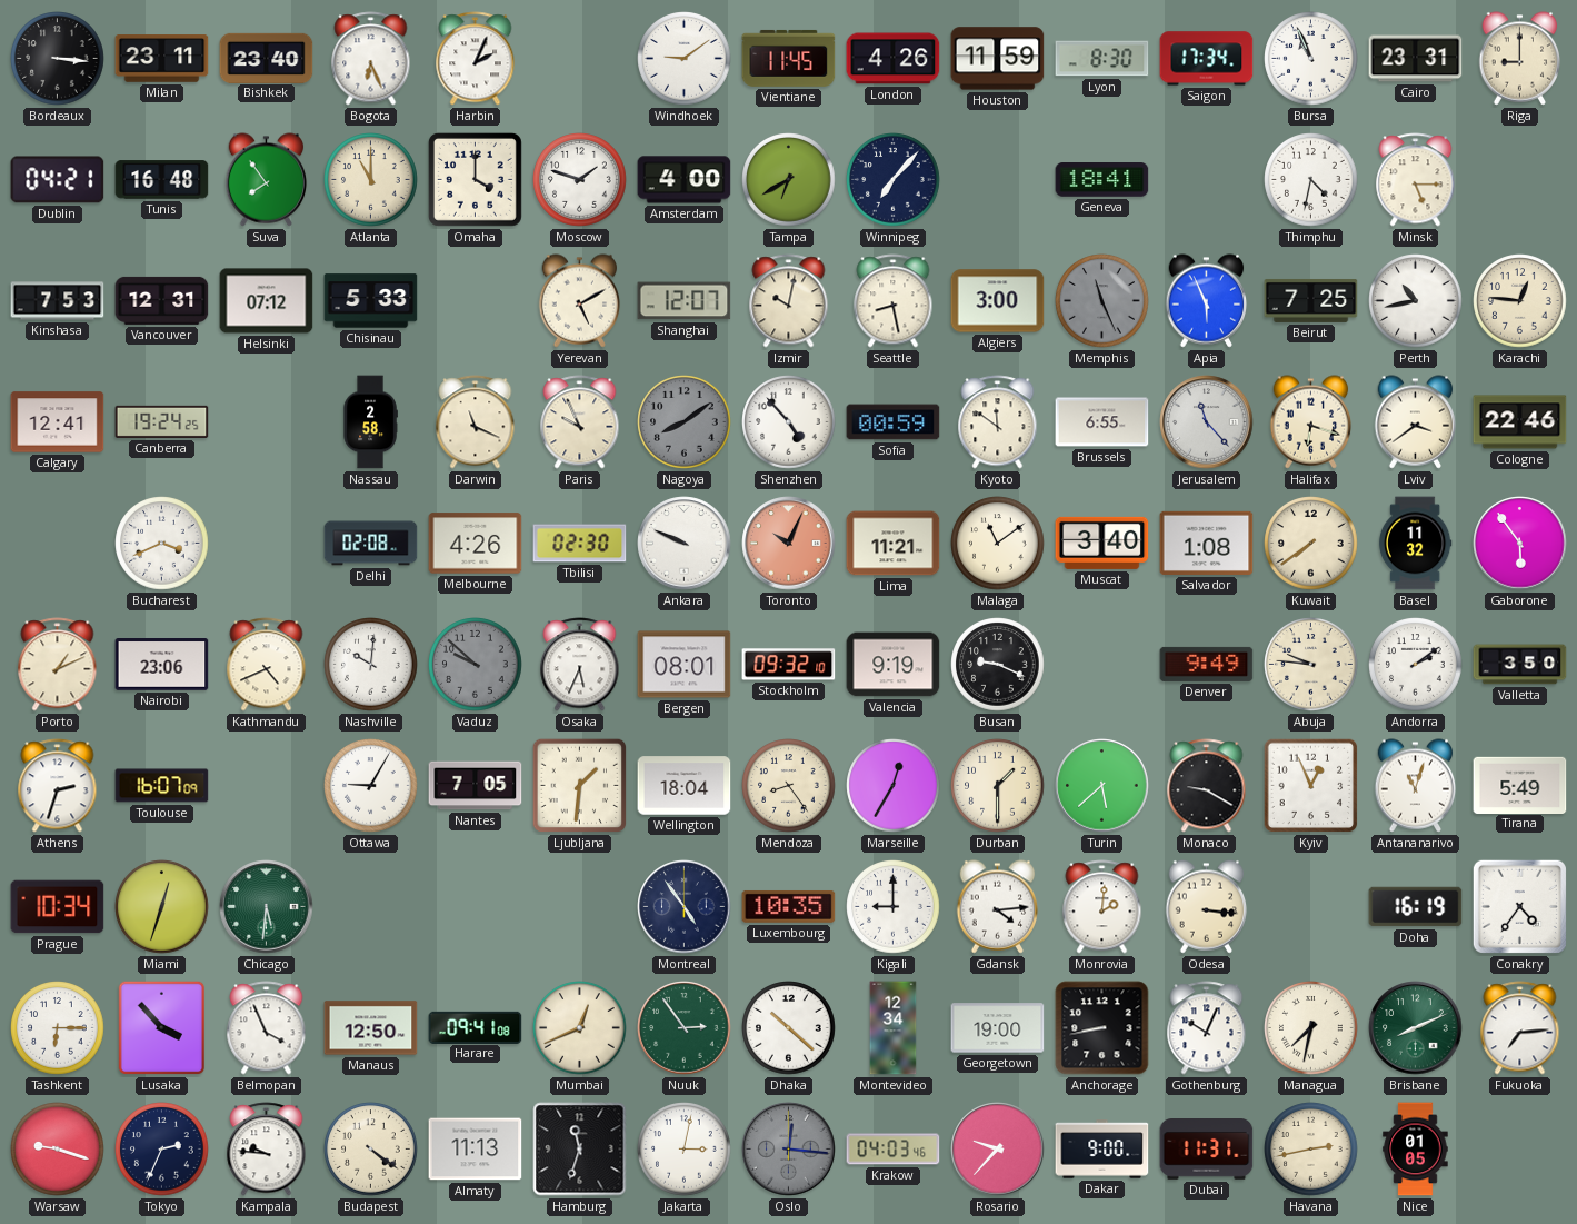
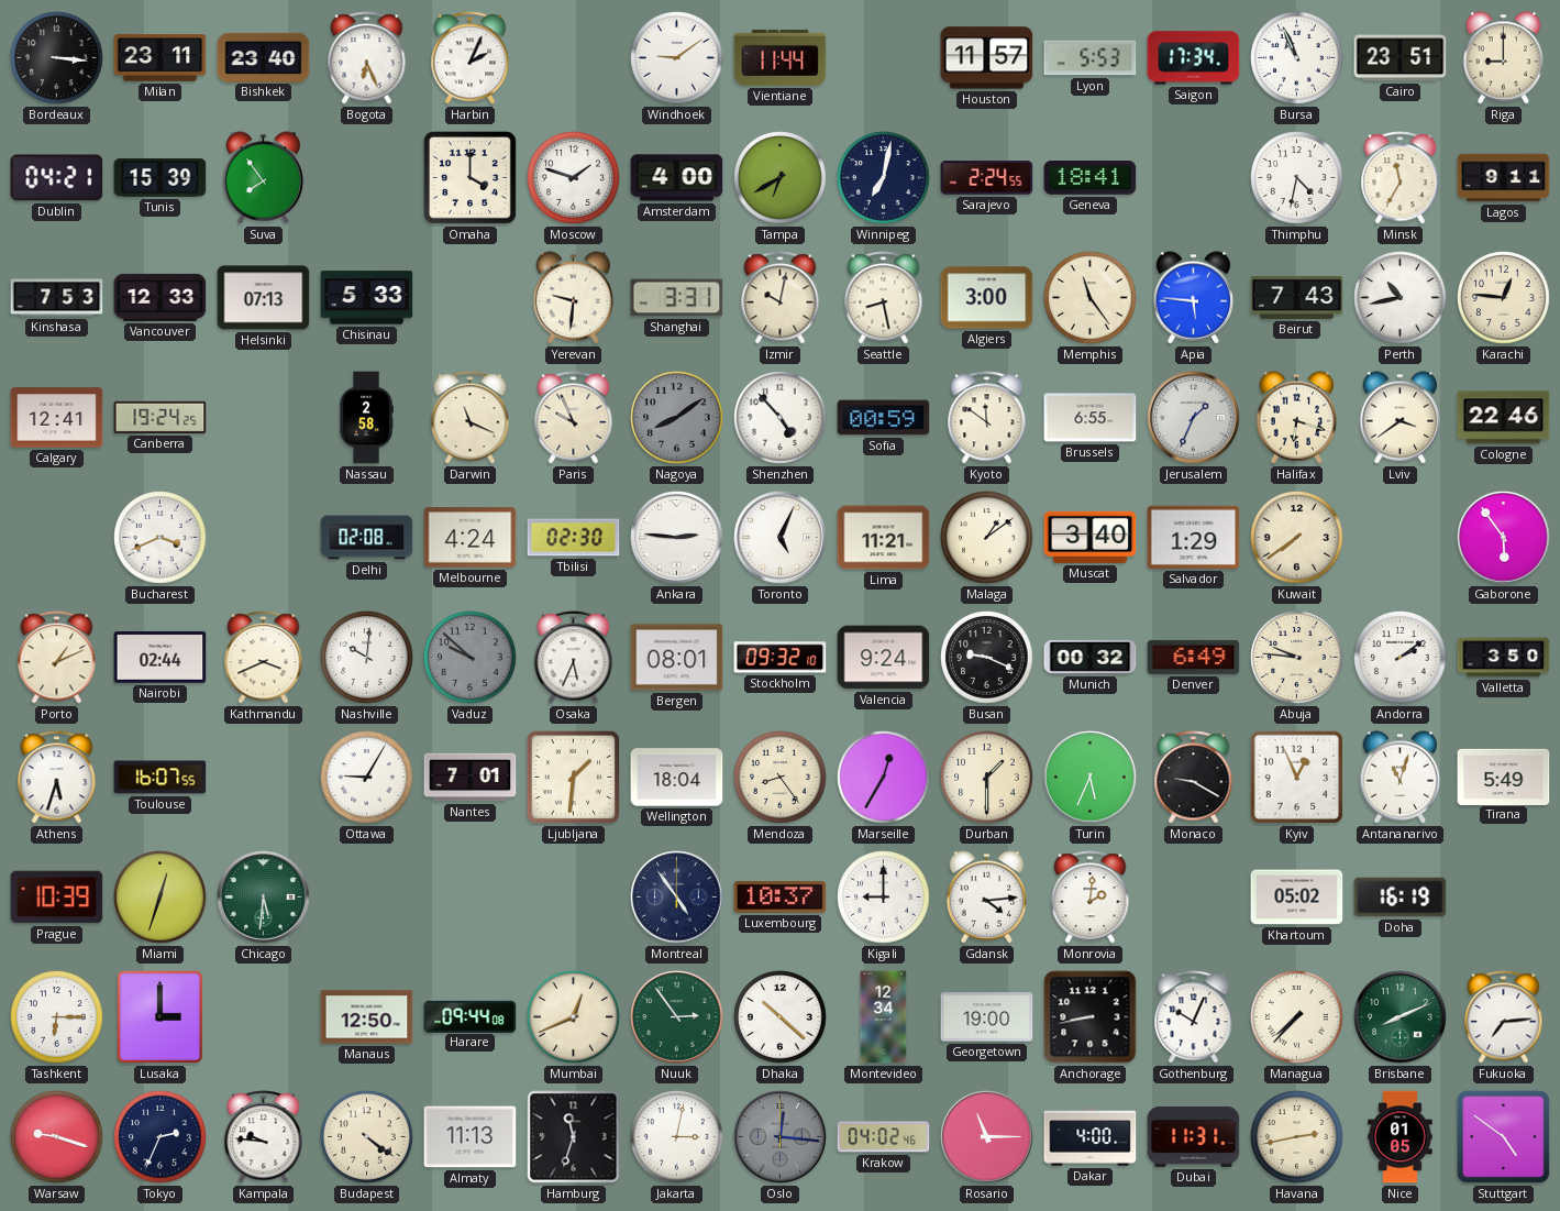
Vientiane: 11:45 -> 11:44
London: 4:26 -> none
Houston: 11:59 -> 11:57
Lyon: 8:30 -> 5:53
Cairo: 23:31 -> 23:51
Tunis: 16:48 -> 15:39
Atlanta: 11:00 -> none
Winnipeg: 7:07 -> 7:02
Sarajevo: none -> 2:24
Minsk: 5:15 -> 11:35
Lagos: none -> 9:11
Vancouver: 12:31 -> 12:33
Helsinki: 07:12 -> 07:13
Yerevan: 5:10 -> 9:31
Shanghai: 12:07 -> 3:31
Memphis: 11:26 -> 11:24
Memphis dial: grey -> cream
Apia: 5:56 -> 5:46
Beirut: 7:25 -> 7:43
Jerusalem: 11:23 -> 1:34
Melbourne: 4:26 -> 4:24
Ankara: 9:49 -> 2:46
Toronto: 10:04 -> 5:04
Toronto dial: salmon -> white
Malaga: 11:09 -> 1:09
Salvador: 1:08 -> 1:29
Basel: 11:32 -> none
Nairobi: 23:06 -> 02:44
Kathmandu: 4:41 -> 3:41
Valencia: 9:19 -> 9:24
Munich: none -> 00:32
Denver: 9:49 -> 6:49
Athens: 2:33 -> 5:33
Toulouse: 16:07:09 -> 16:07:55
Nantes: 7:05 -> 7:01
Turin: 5:38 -> 5:34
Prague: 10:34 -> 10:39
Luxembourg: 10:35 -> 10:37
Odesa: 3:16 -> none
Khartoum: none -> 05:02
Conakry: 4:36 -> none
Lusaka: 3:53 -> 3:00
Belmopan: 3:56 -> none
Harare: 09:41 -> 09:44
Managua: 7:32 -> 7:37
Krakow: 04:03 -> 04:02
Rosario: 9:37 -> 11:15
Dakar: 9:00 -> 4:00
Stuttgart: none -> 4:51
